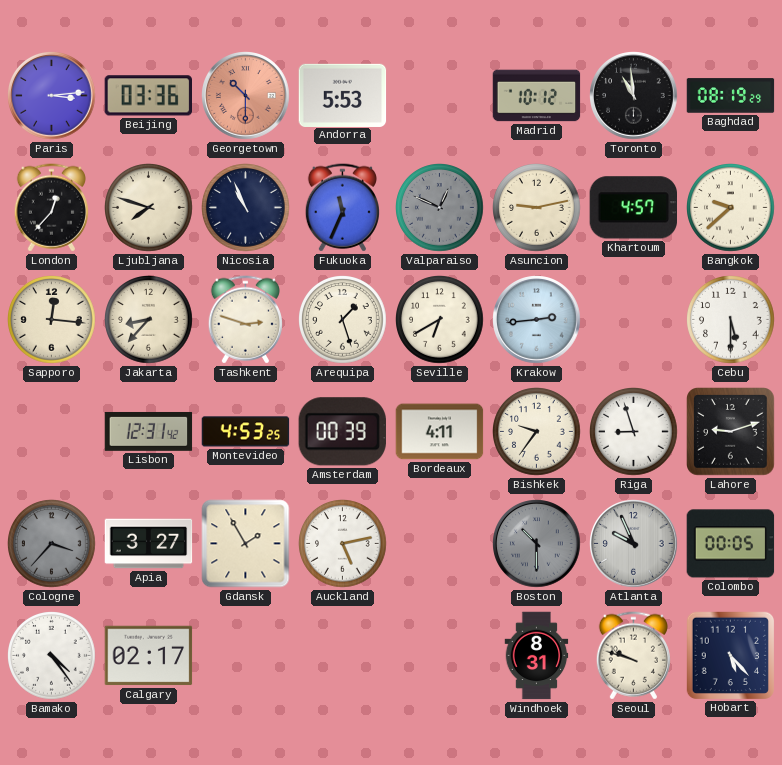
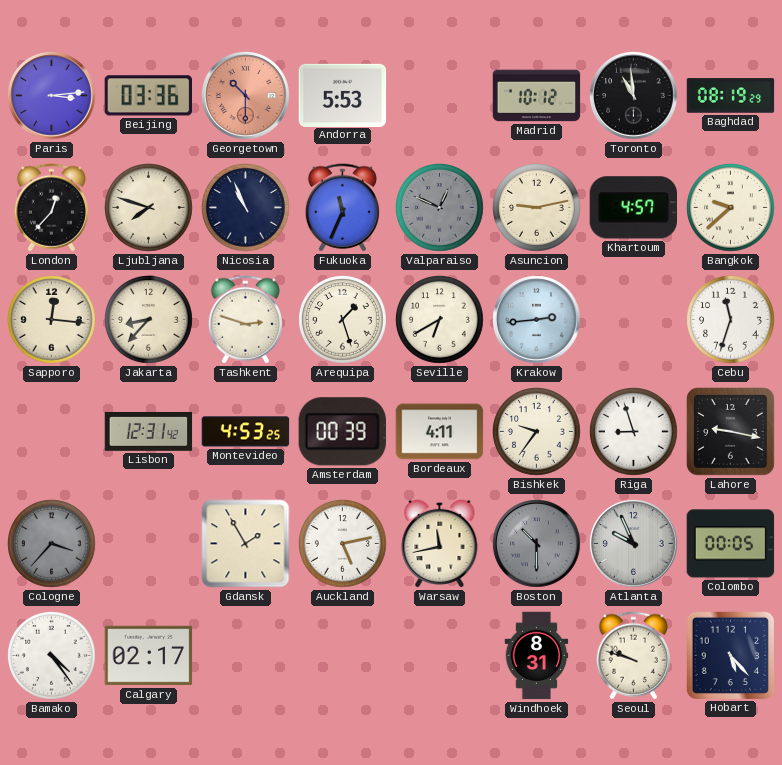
Cebu: 5:30 -> 11:33
Lahore: 9:12 -> 9:17
Apia: 3:27 -> none
Warsaw: none -> 11:43
